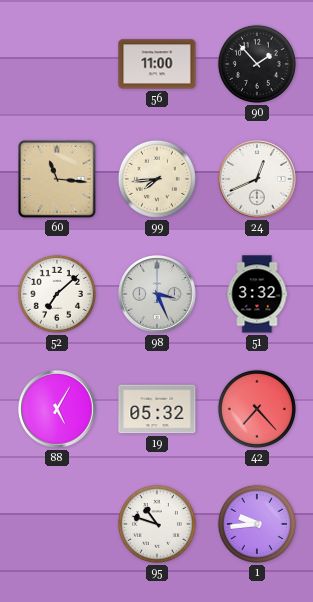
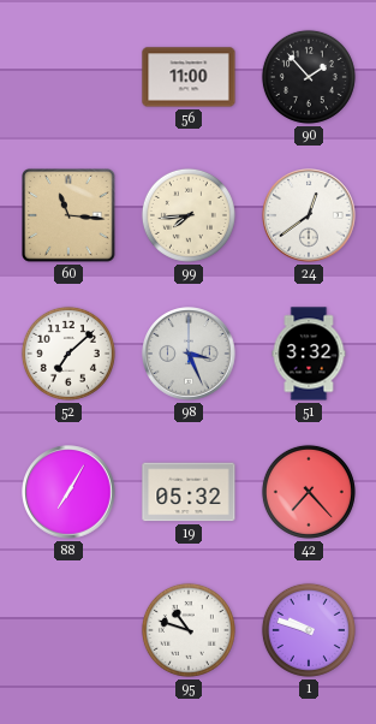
24: 12:41 -> 12:39
88: 5:05 -> 7:05
1: 9:44 -> 9:48
